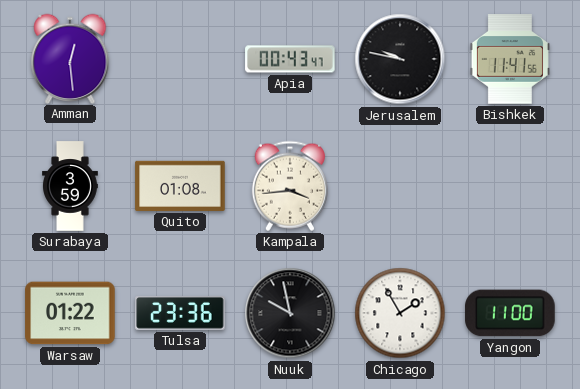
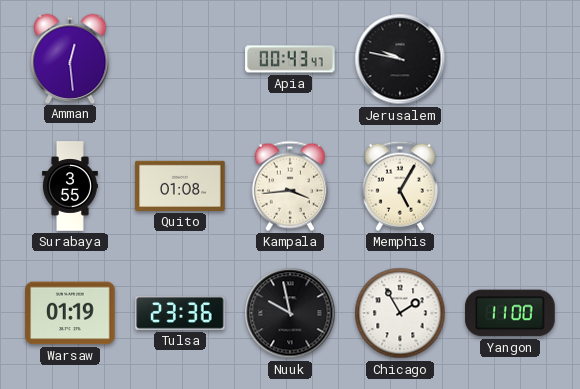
Bishkek: 11:41 -> none
Surabaya: 3:59 -> 3:55
Memphis: none -> 5:05
Warsaw: 01:22 -> 01:19
